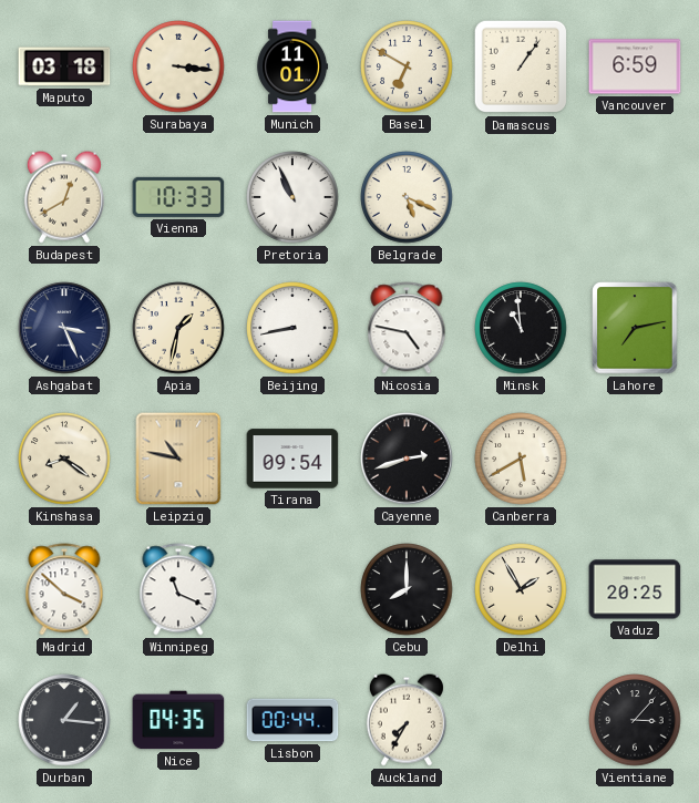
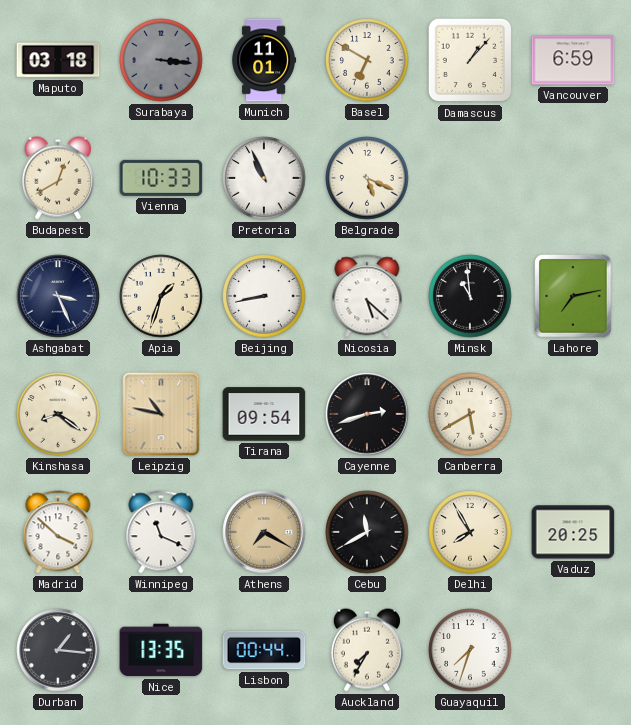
Surabaya dial: cream -> grey
Damascus: 1:06 -> 1:07
Apia: 1:32 -> 1:33
Nicosia: 4:47 -> 5:22
Athens: none -> 7:20
Cebu: 8:00 -> 11:40
Delhi: 1:55 -> 7:55
Nice: 04:35 -> 13:35
Guayaquil: none -> 7:33
Vientiane: 3:07 -> none
